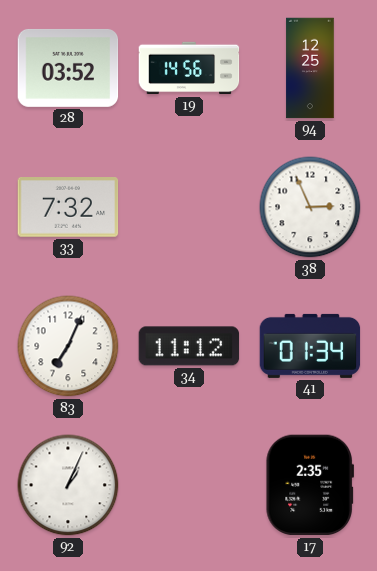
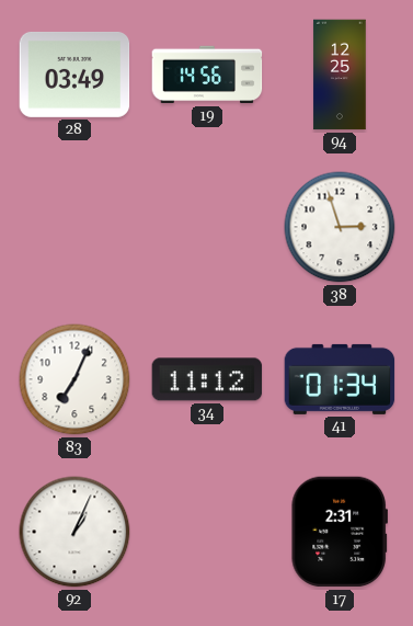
28: 03:52 -> 03:49
33: 7:32 -> none
38: 2:56 -> 2:57
17: 2:35 -> 2:31
